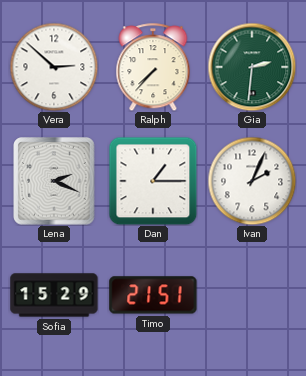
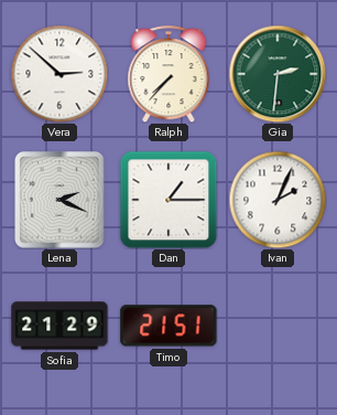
Sofia: 15:29 -> 21:29
